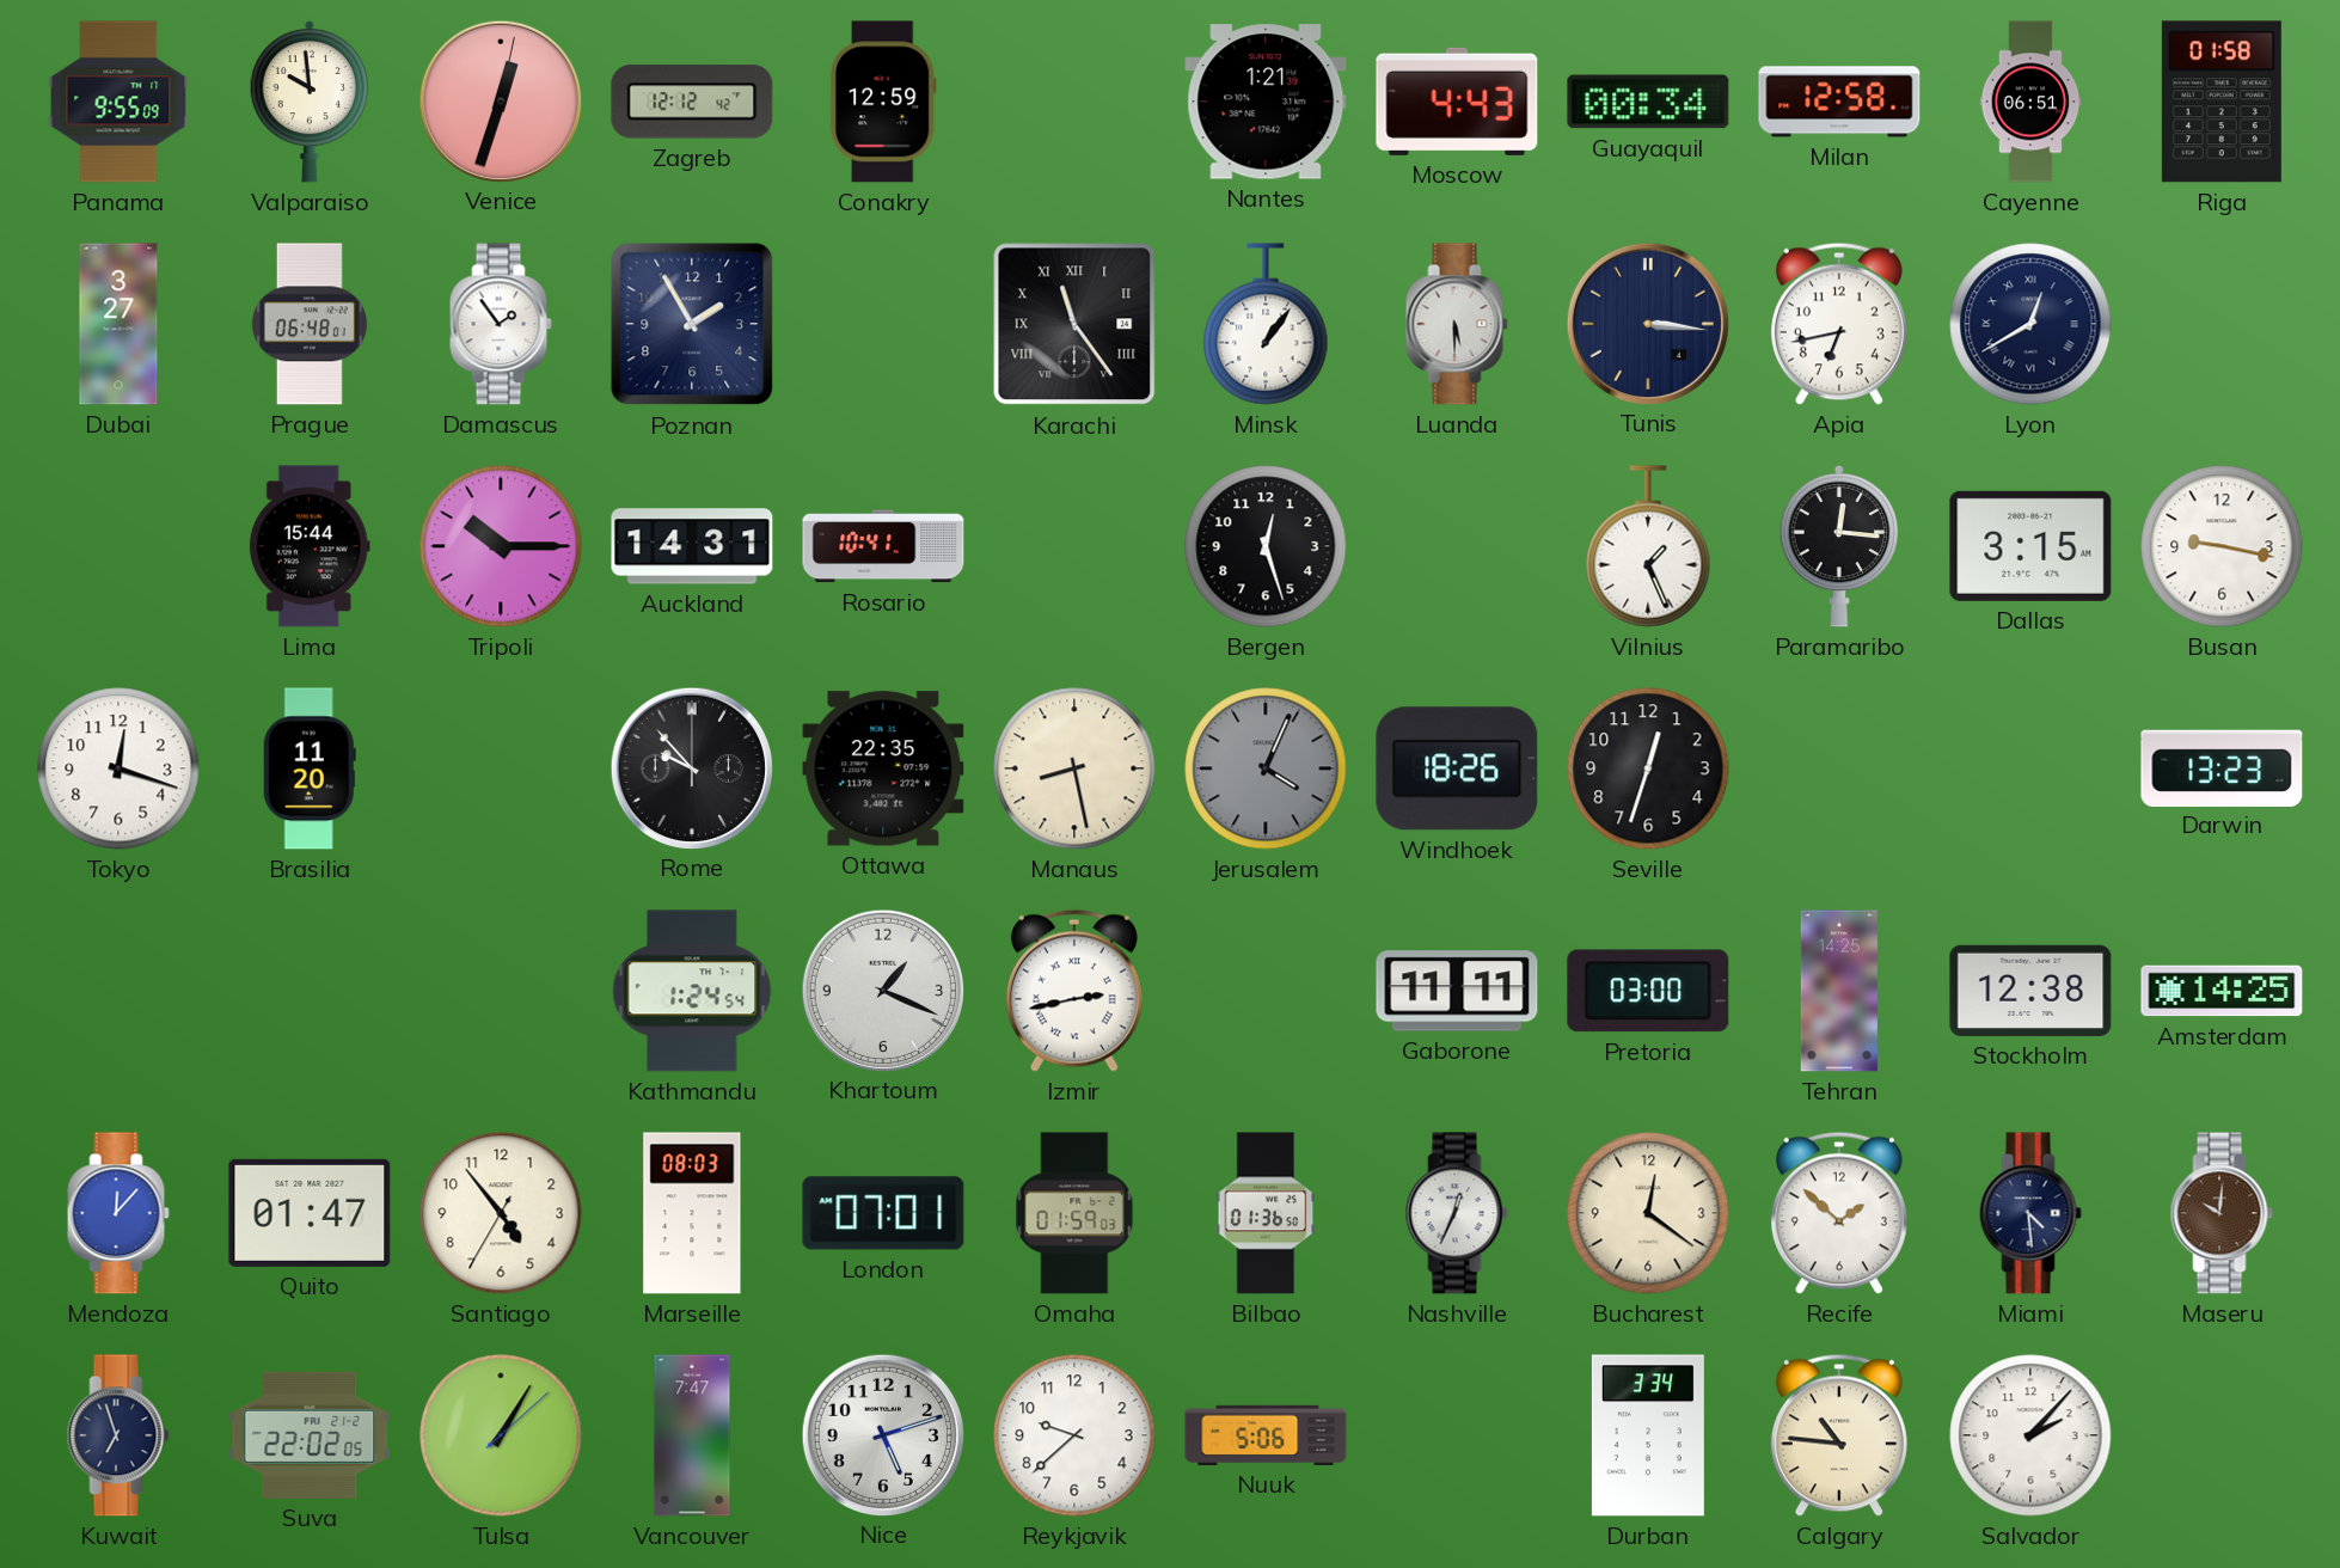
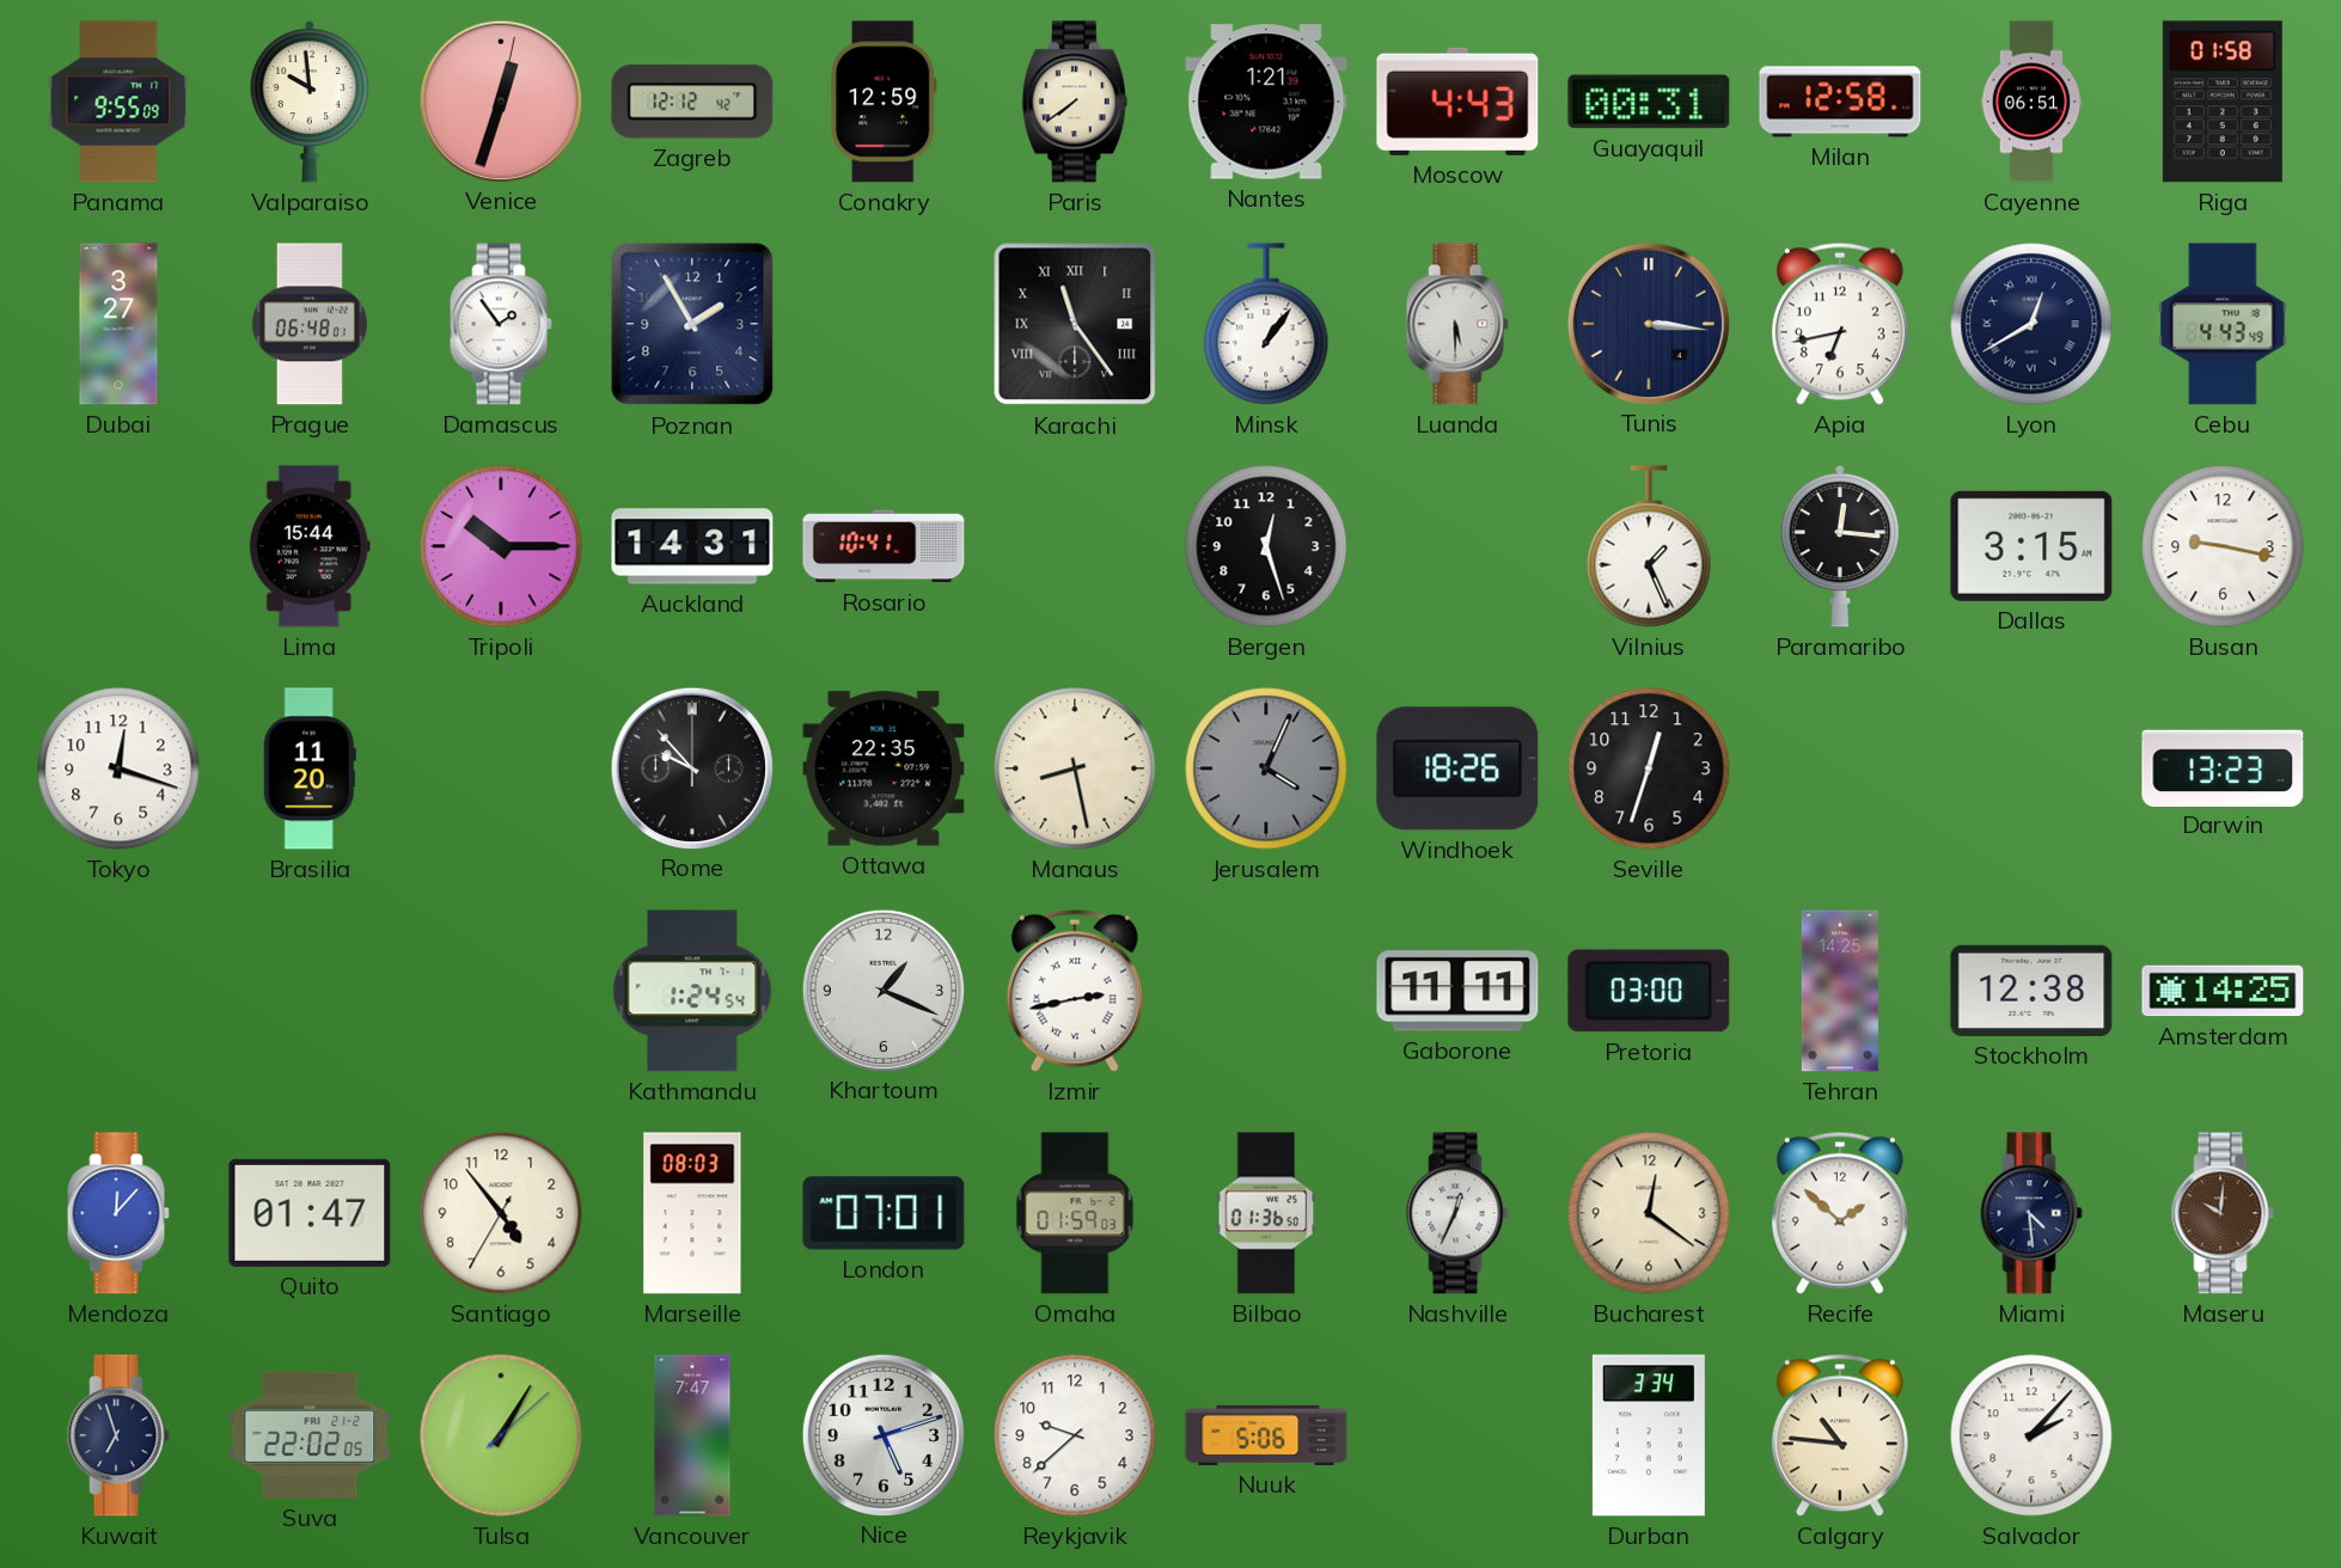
Paris: none -> 7:39
Guayaquil: 00:34 -> 00:31
Cebu: none -> 4:43
